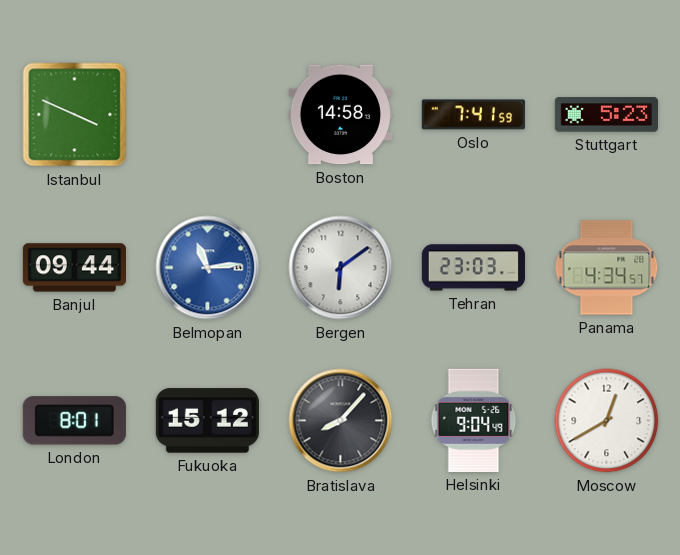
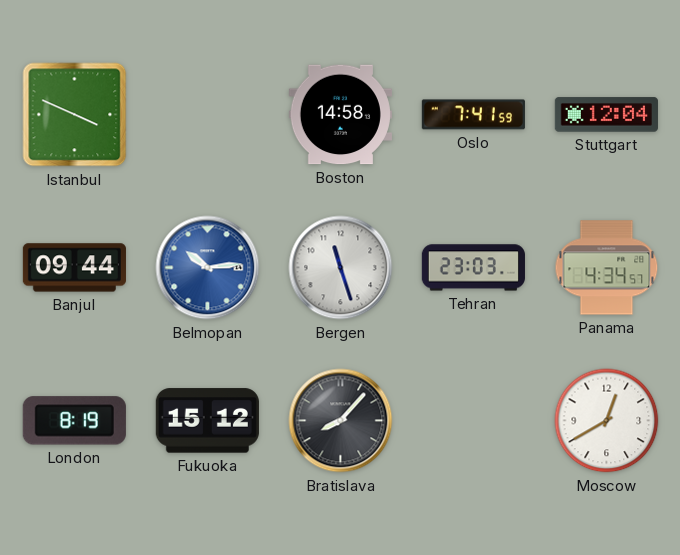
Stuttgart: 5:23 -> 12:04
Belmopan: 11:14 -> 10:14
Bergen: 6:09 -> 11:27
London: 8:01 -> 8:19
Helsinki: 9:04 -> none
